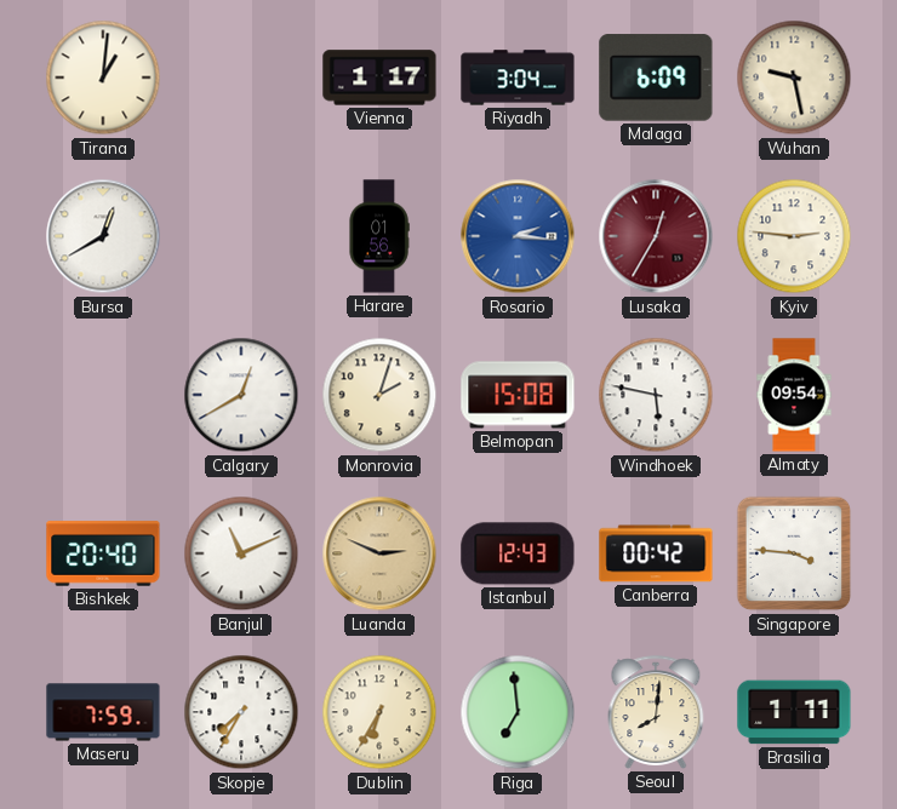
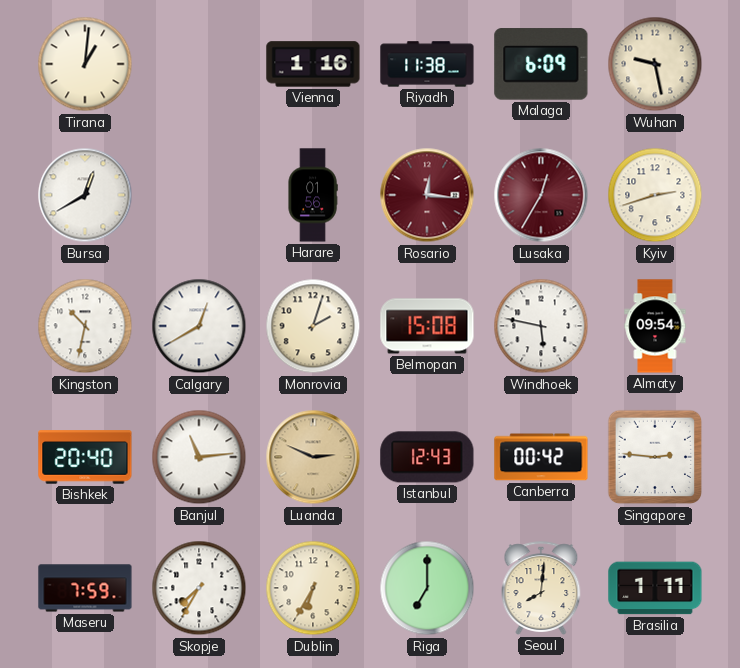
Vienna: 1:17 -> 1:16
Riyadh: 3:04 -> 11:38
Rosario: 2:16 -> 12:16
Rosario dial: blue -> burgundy
Kyiv: 2:46 -> 2:42
Kingston: none -> 10:32
Banjul: 11:11 -> 11:14
Singapore: 3:46 -> 2:46
Riga: 6:59 -> 7:00
